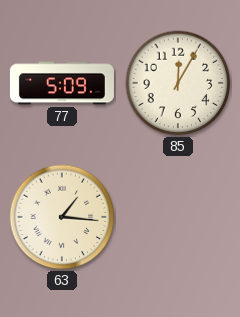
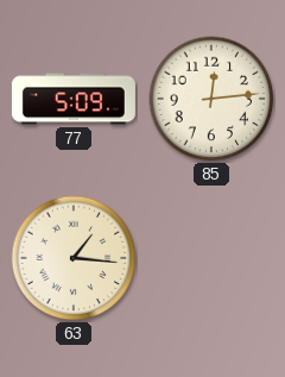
85: 12:05 -> 12:14
